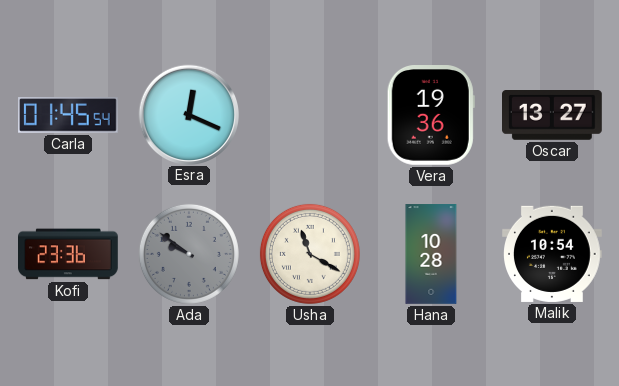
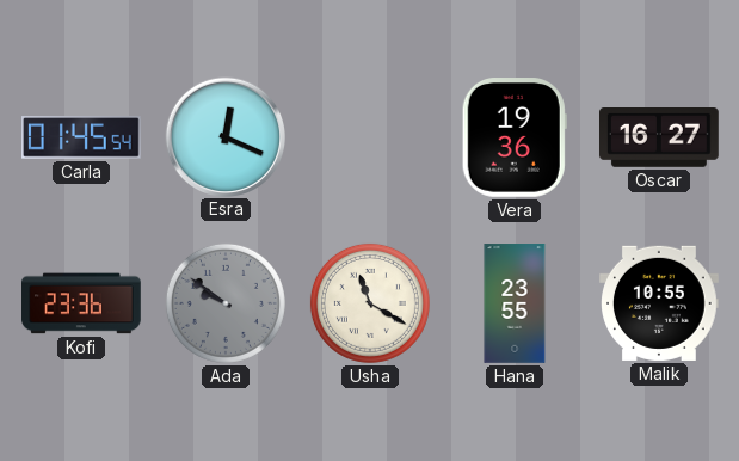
Oscar: 13:27 -> 16:27
Hana: 10:28 -> 23:55
Malik: 10:54 -> 10:55
